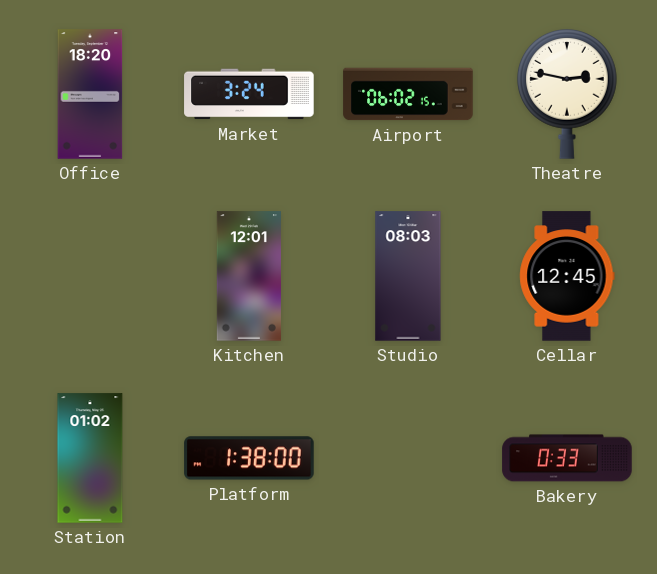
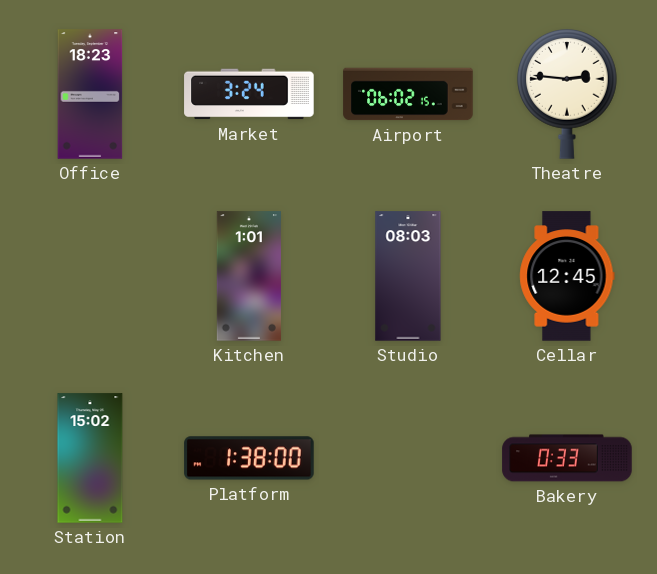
Office: 18:20 -> 18:23
Theatre: 2:47 -> 2:46
Kitchen: 12:01 -> 1:01
Station: 01:02 -> 15:02
